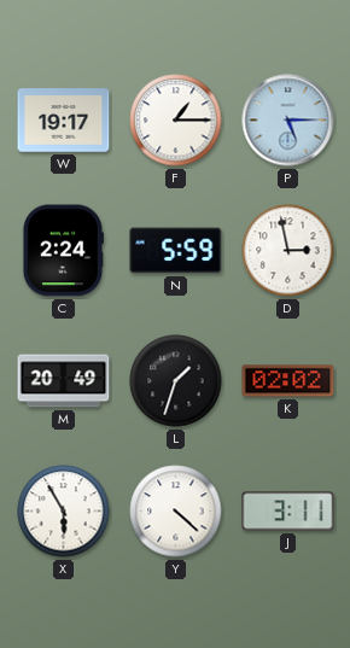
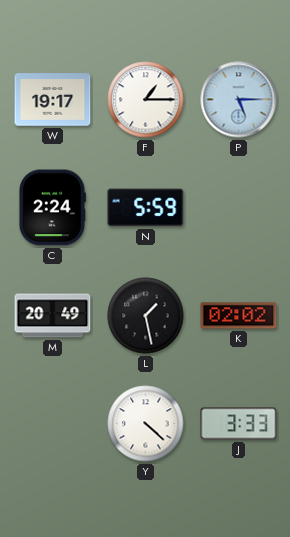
D: 2:58 -> none
L: 1:33 -> 1:28
X: 5:55 -> none
J: 3:11 -> 3:33
